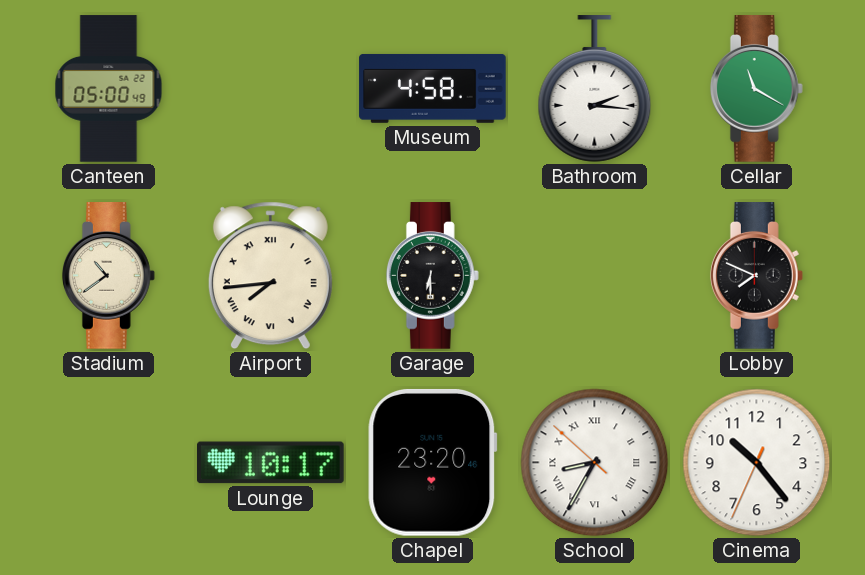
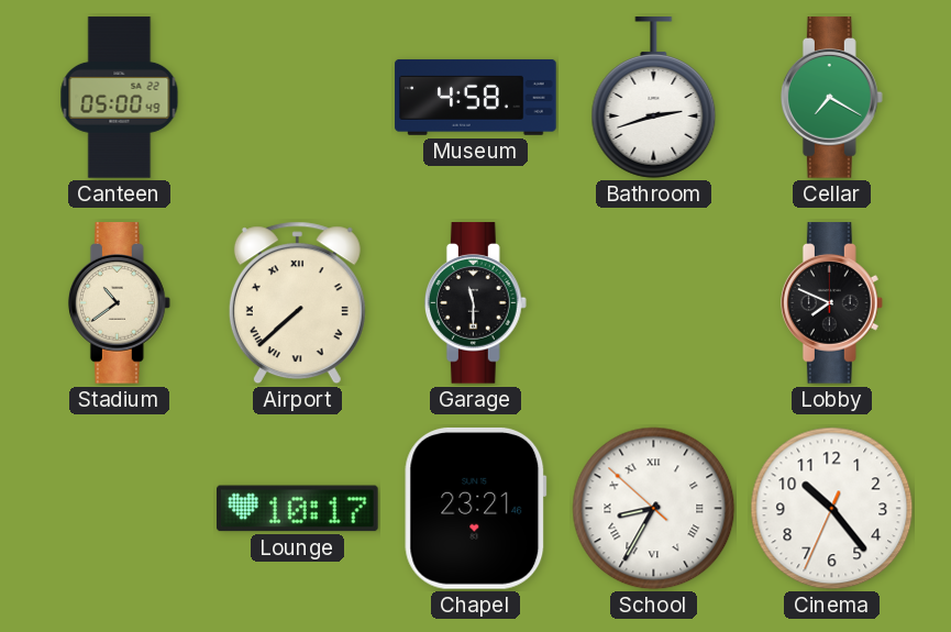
Bathroom: 2:16 -> 2:42
Cellar: 11:20 -> 7:20
Airport: 7:44 -> 7:38
Garage: 6:30 -> 11:30
Chapel: 23:20 -> 23:21
